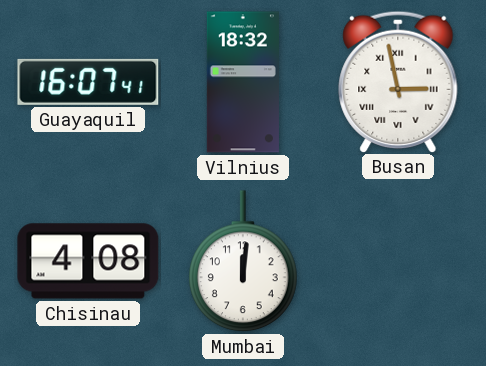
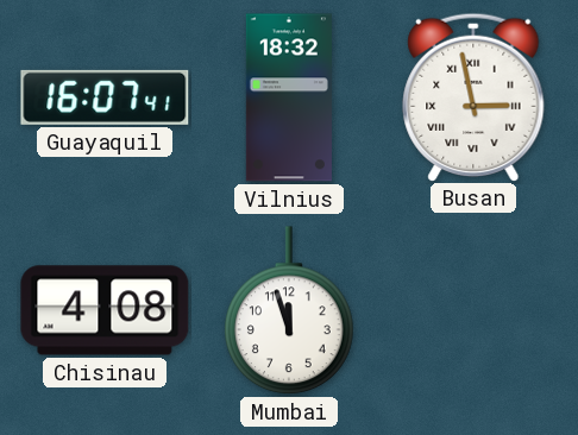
Mumbai: 12:01 -> 11:57
